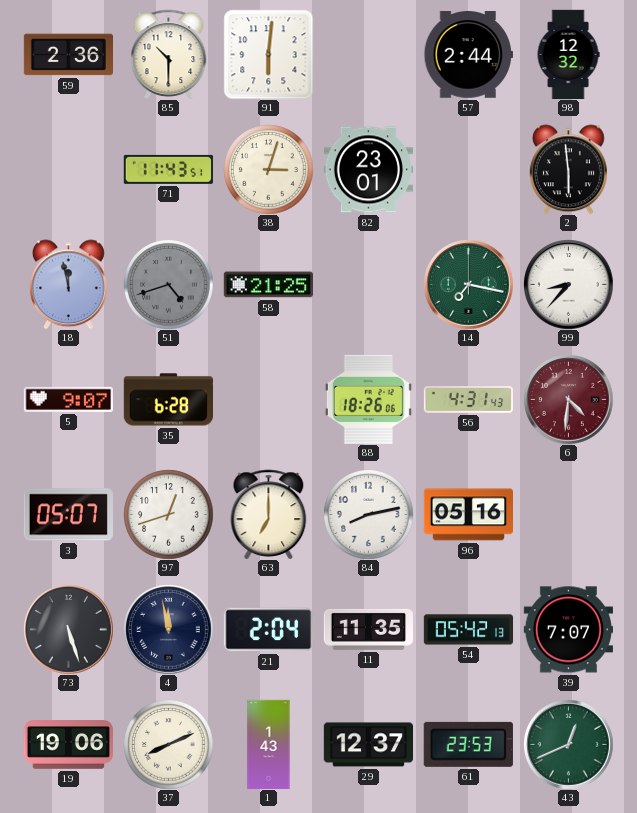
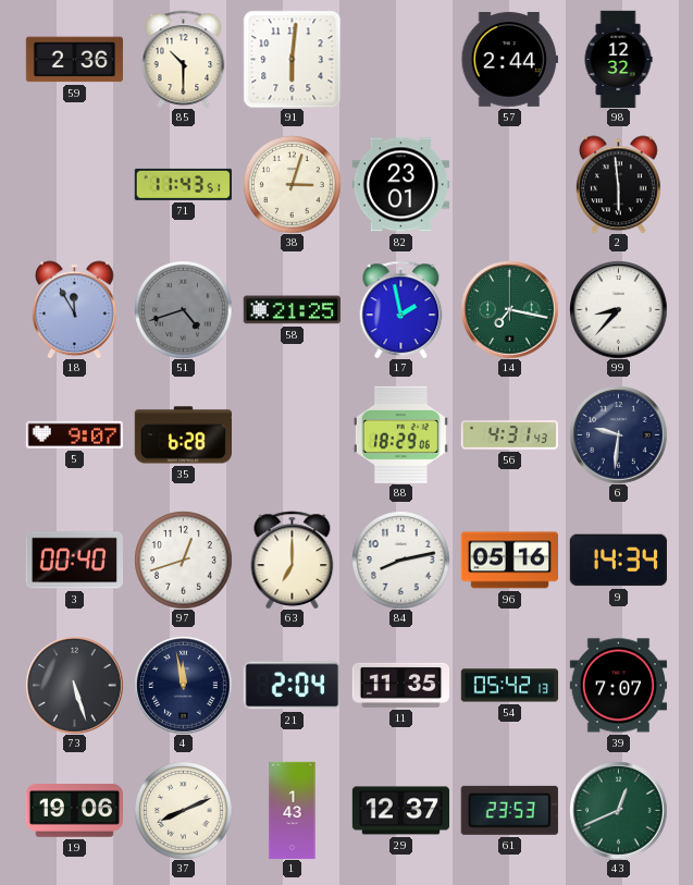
18: 11:58 -> 11:55
17: none -> 1:58
88: 18:26 -> 18:29
6: 4:31 -> 9:31
6 dial: burgundy -> navy
3: 05:07 -> 00:40
9: none -> 14:34
